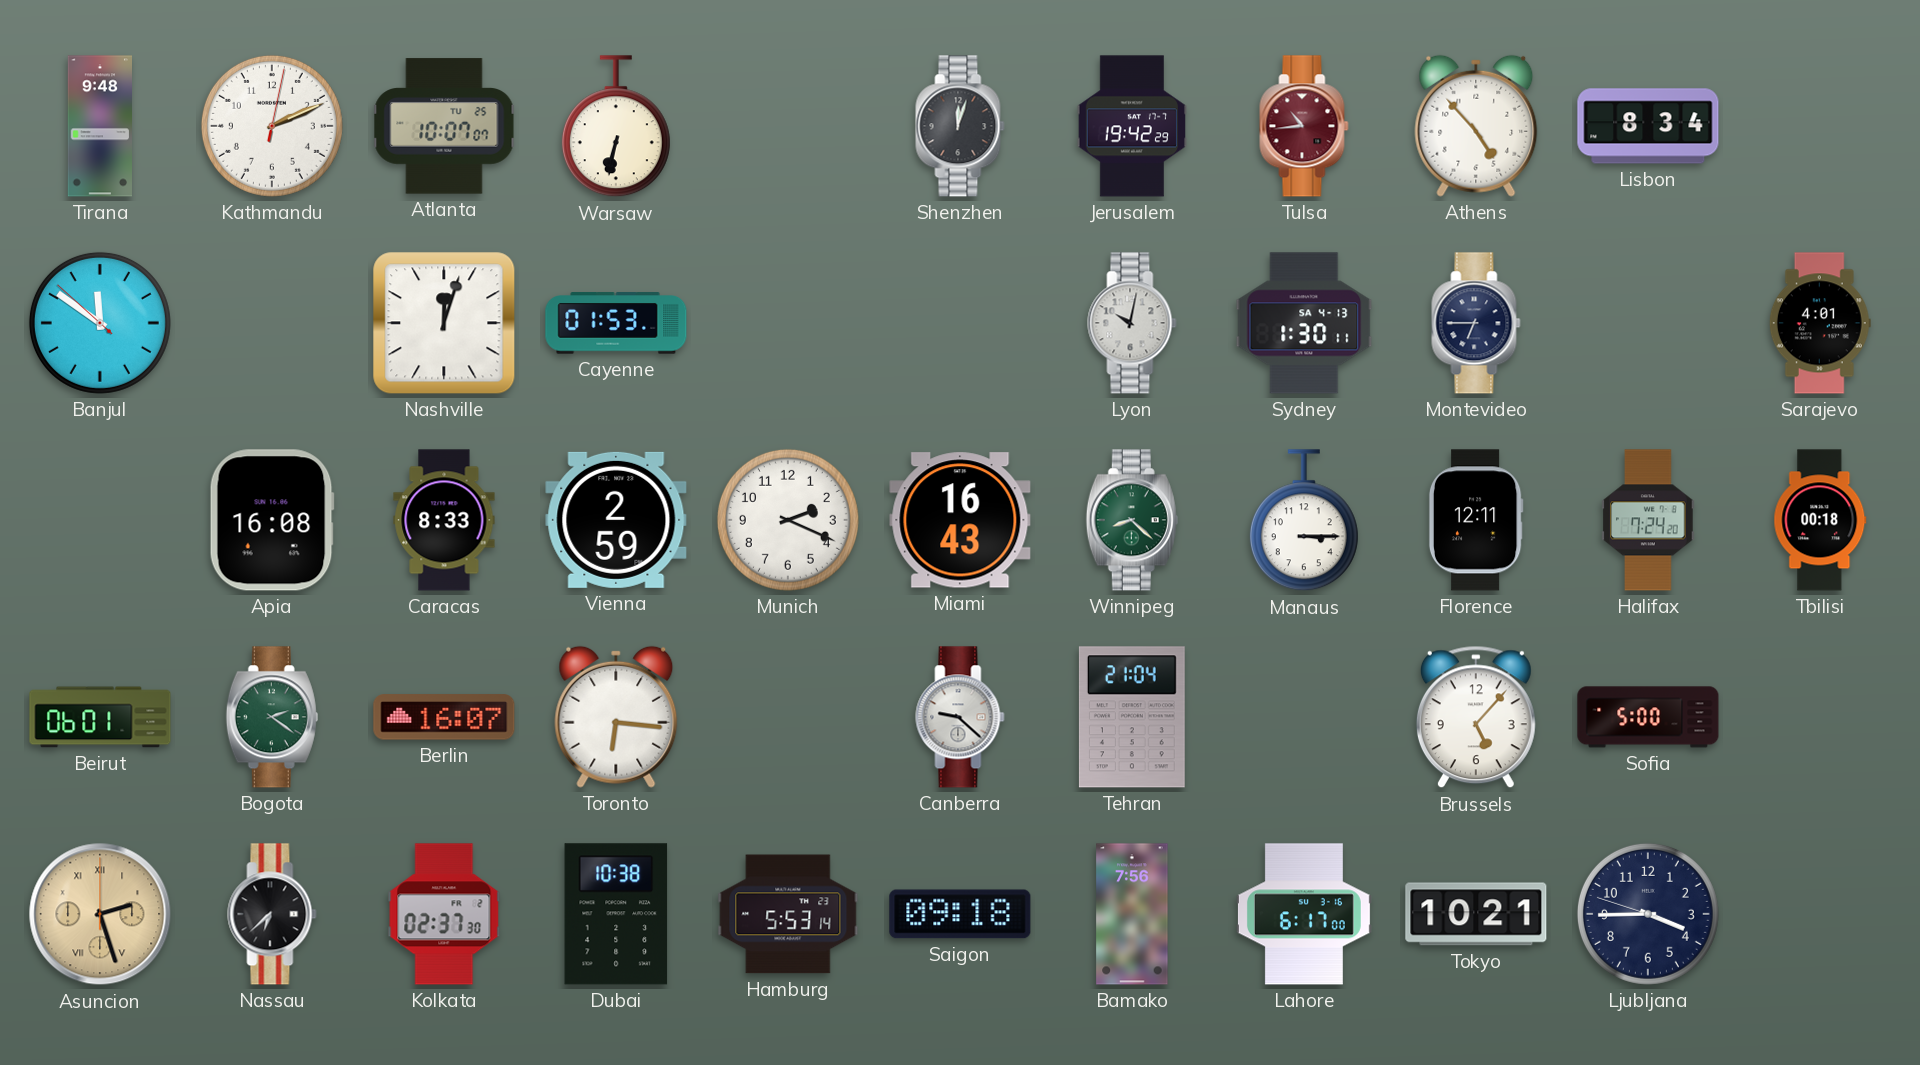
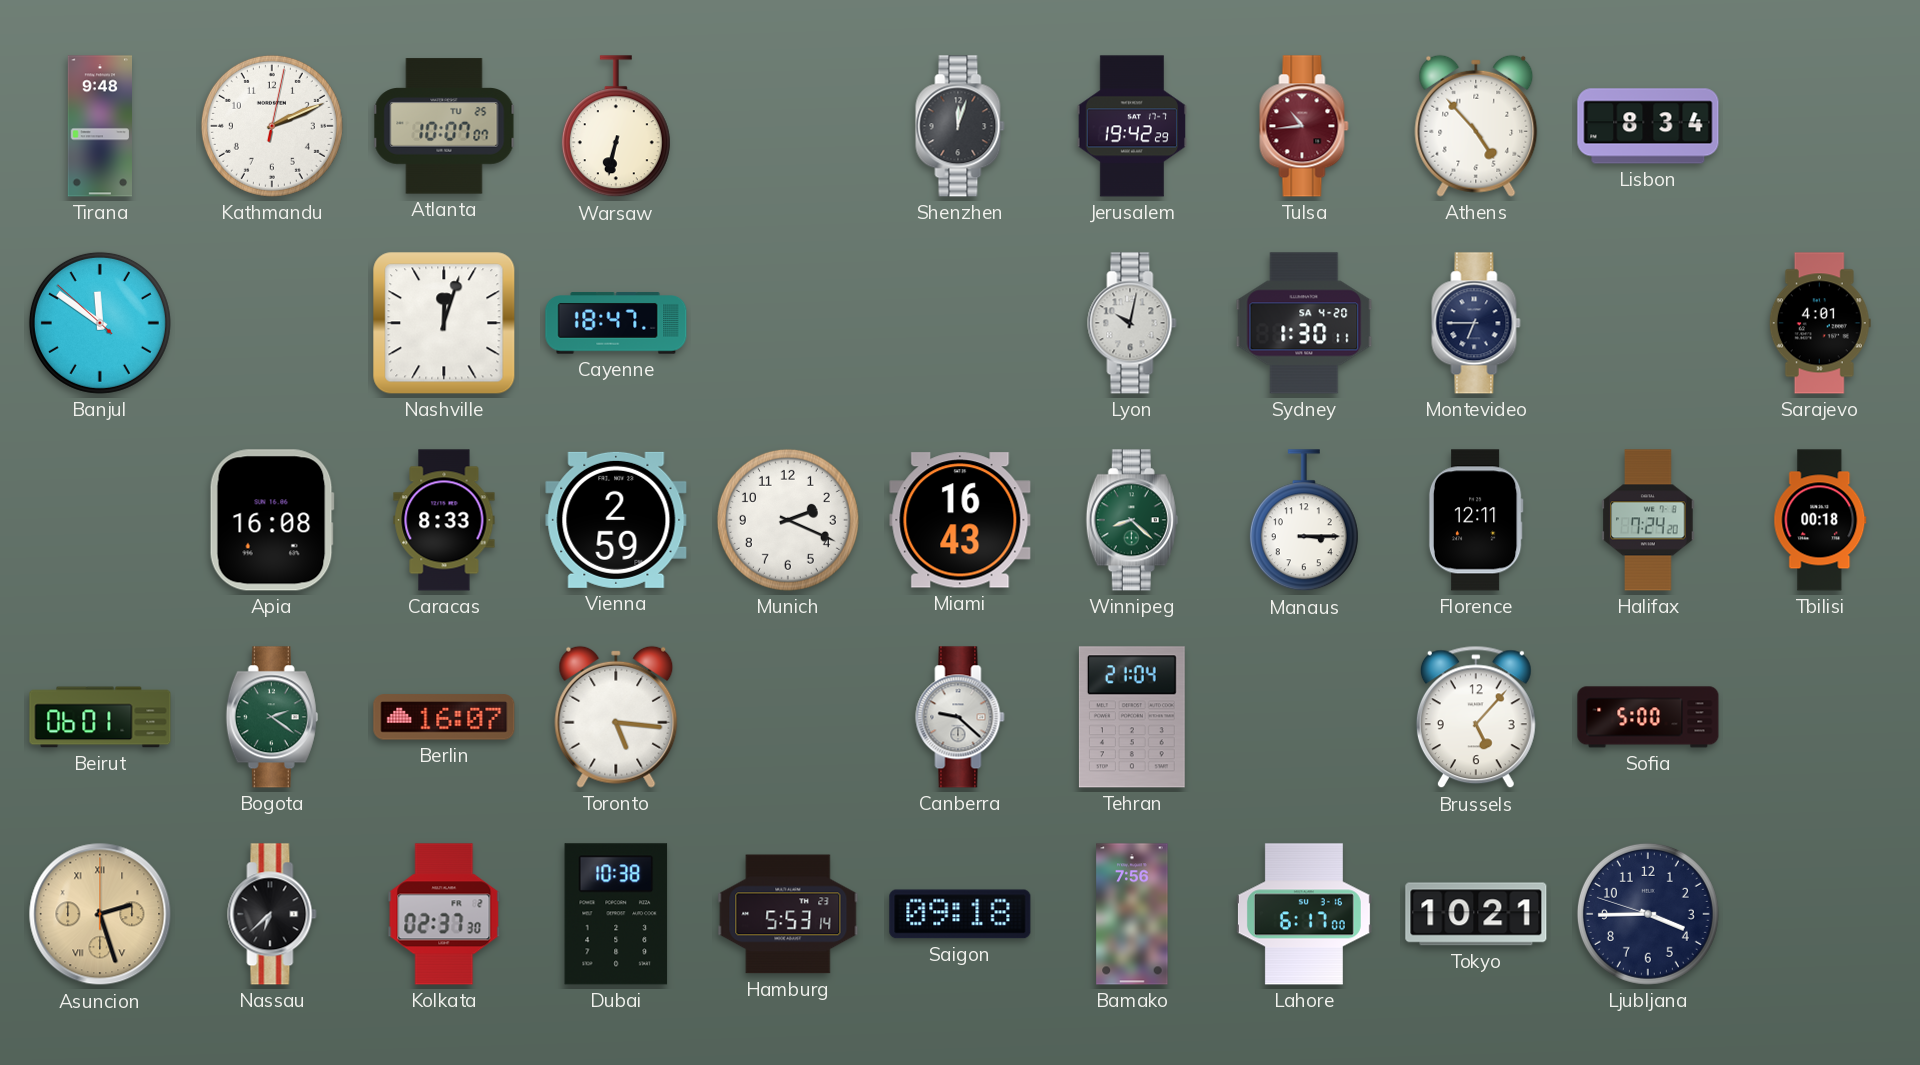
Cayenne: 01:53 -> 18:47
Sydney date: SA 4-13 -> SA 4-20
Toronto: 6:16 -> 5:16
